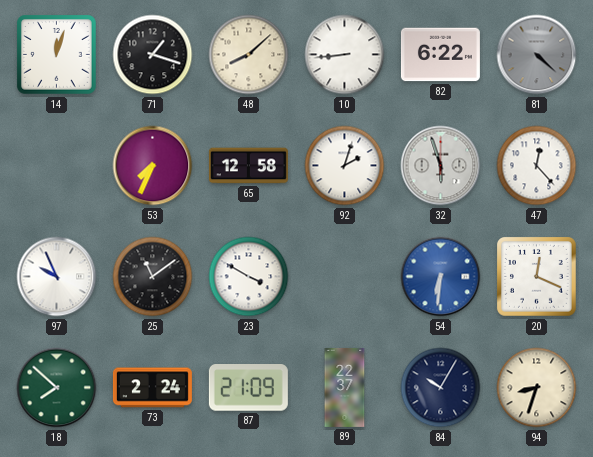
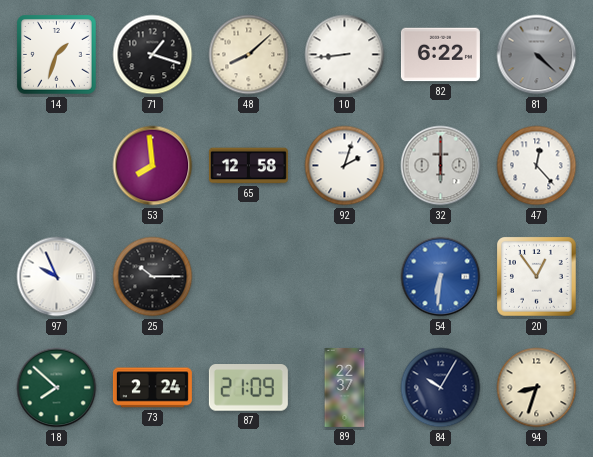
14: 12:03 -> 1:33
53: 7:34 -> 7:59
32: 5:57 -> 6:00
25: 11:09 -> 10:15
23: 3:50 -> none
20: 12:19 -> 12:54
